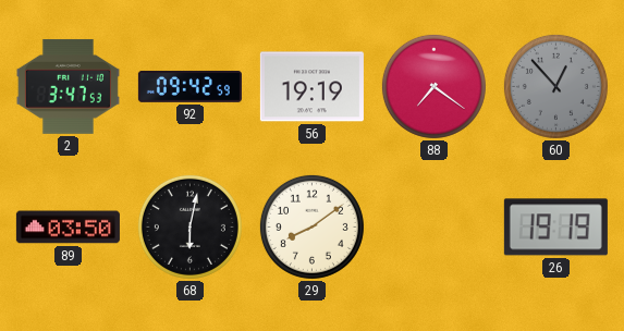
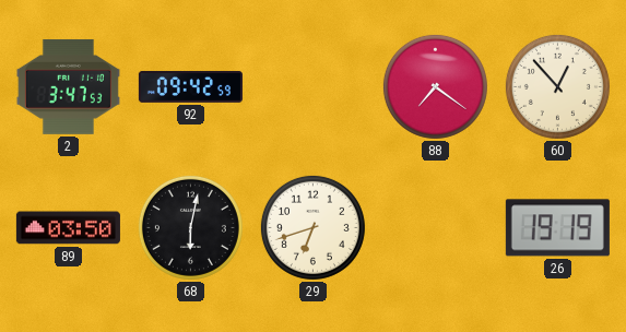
56: 19:19 -> none
60 dial: grey -> cream
29: 8:09 -> 6:42
